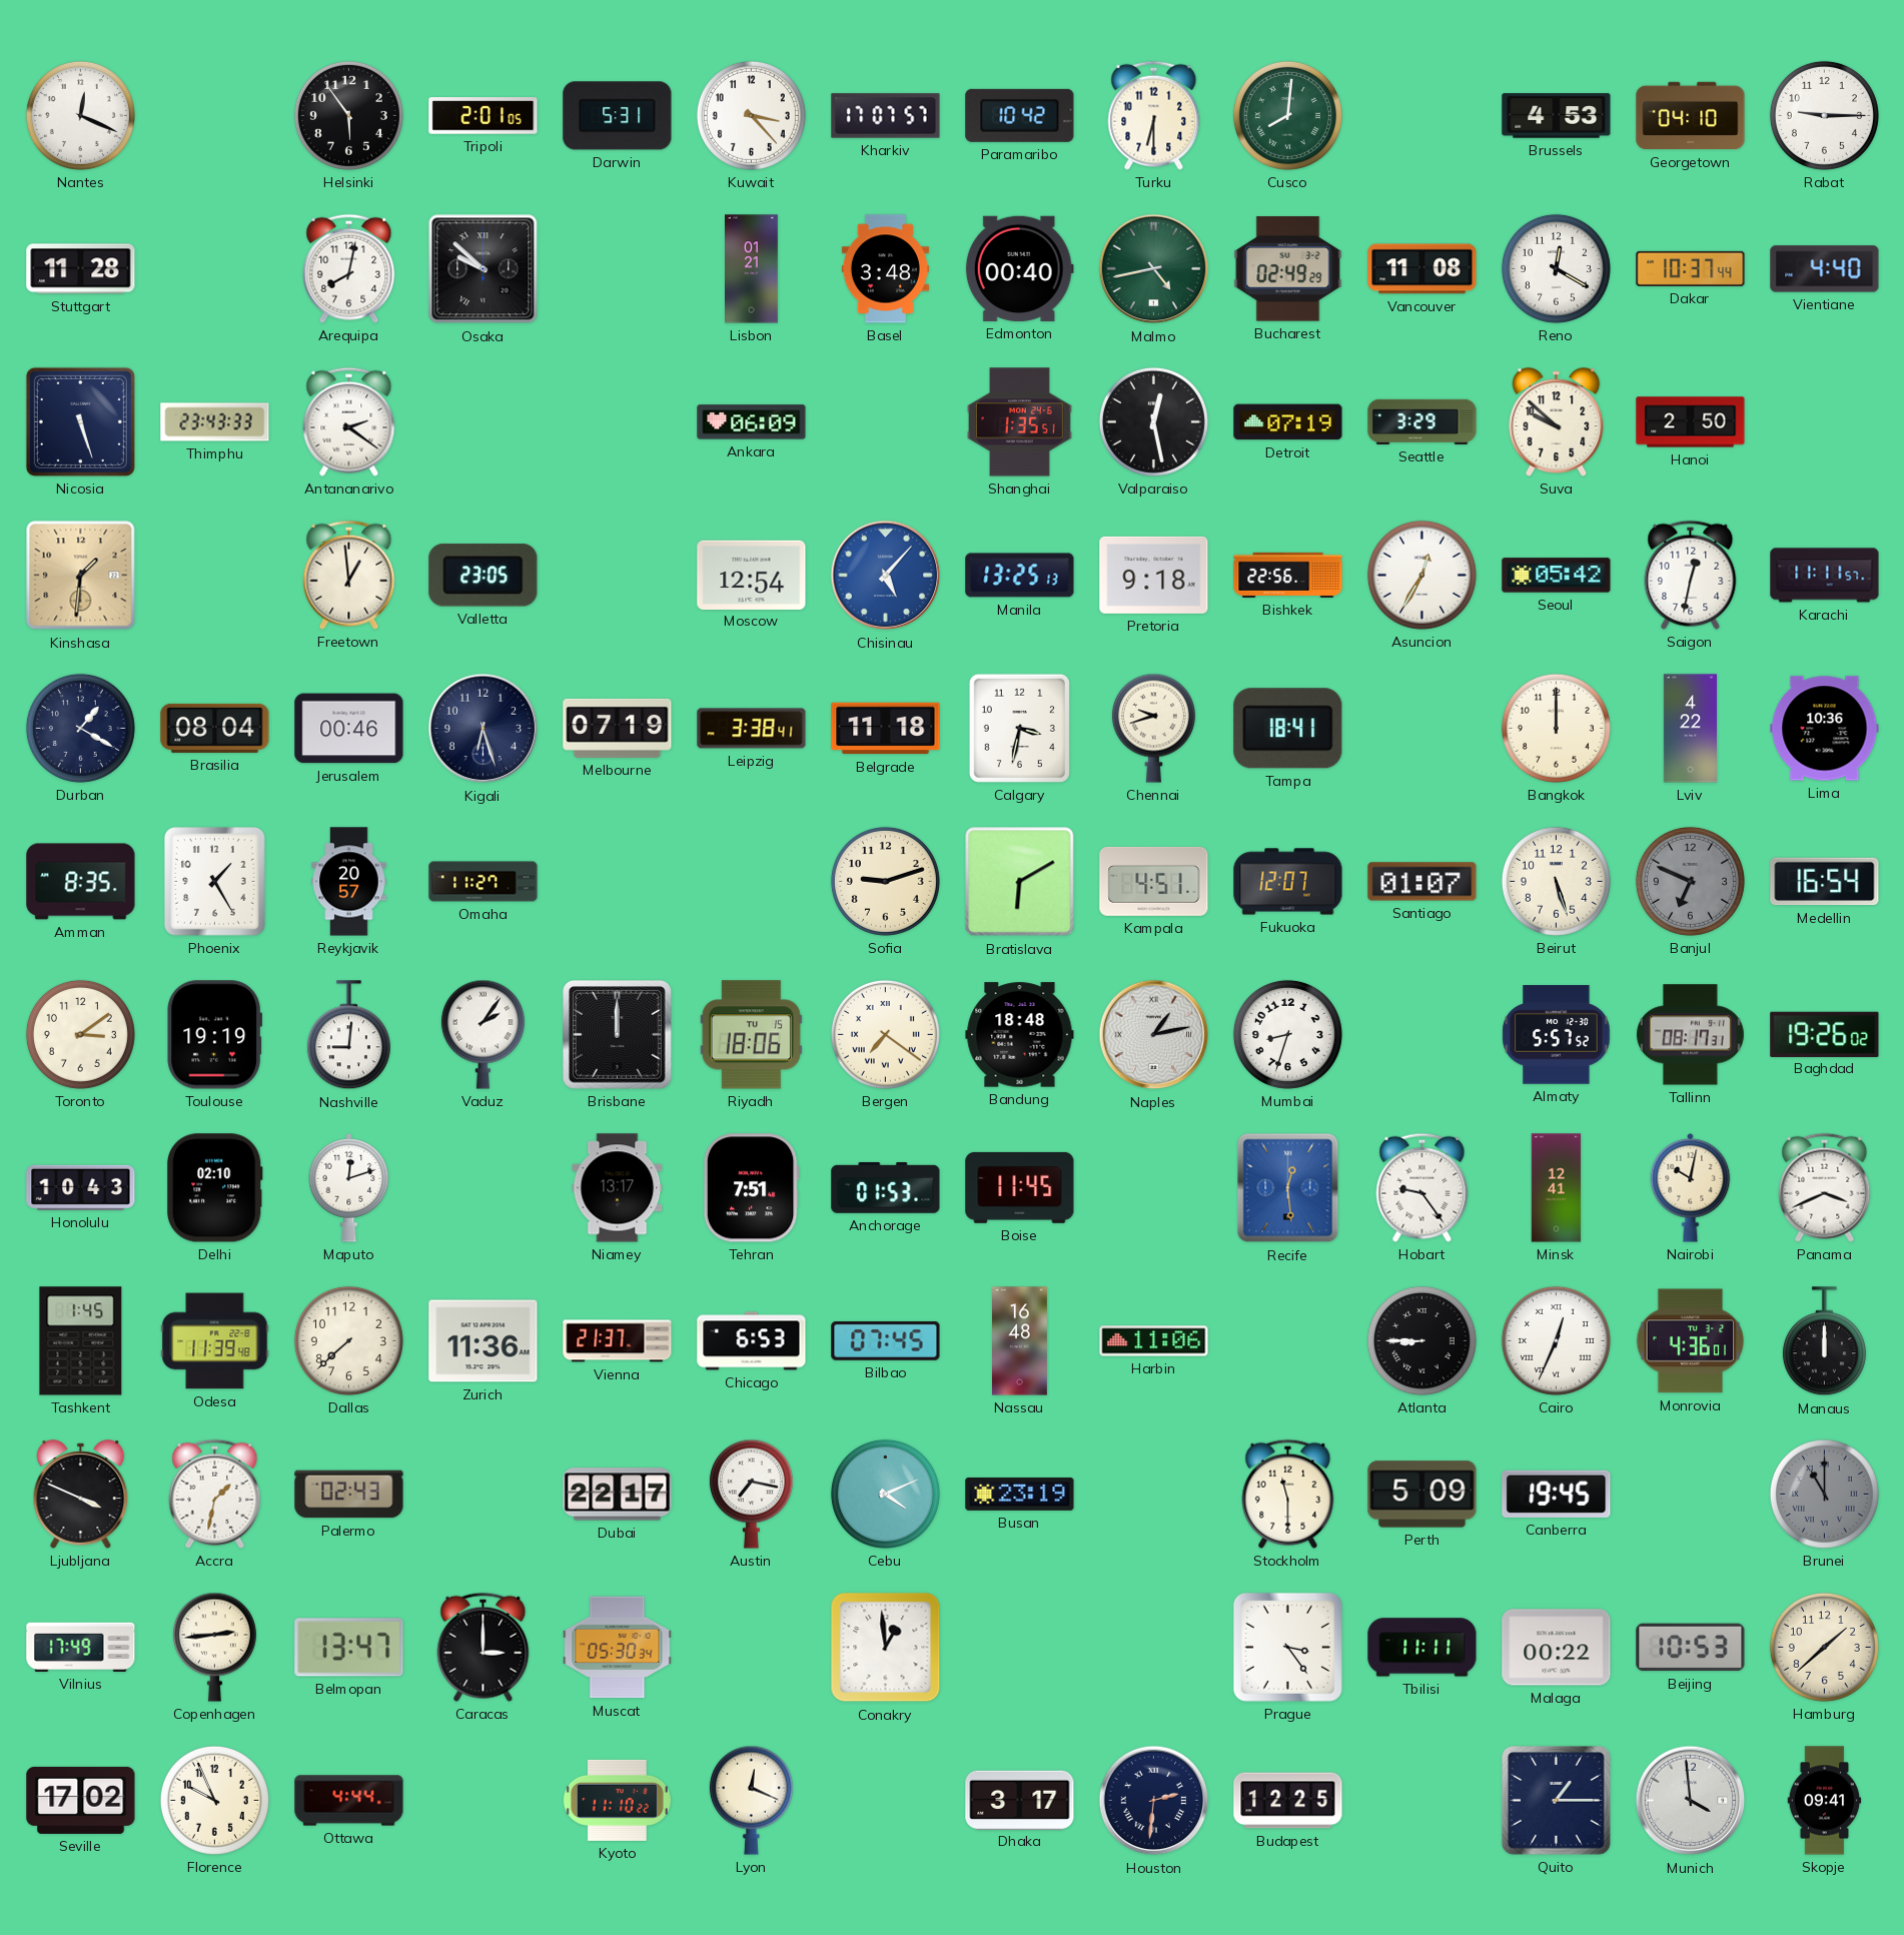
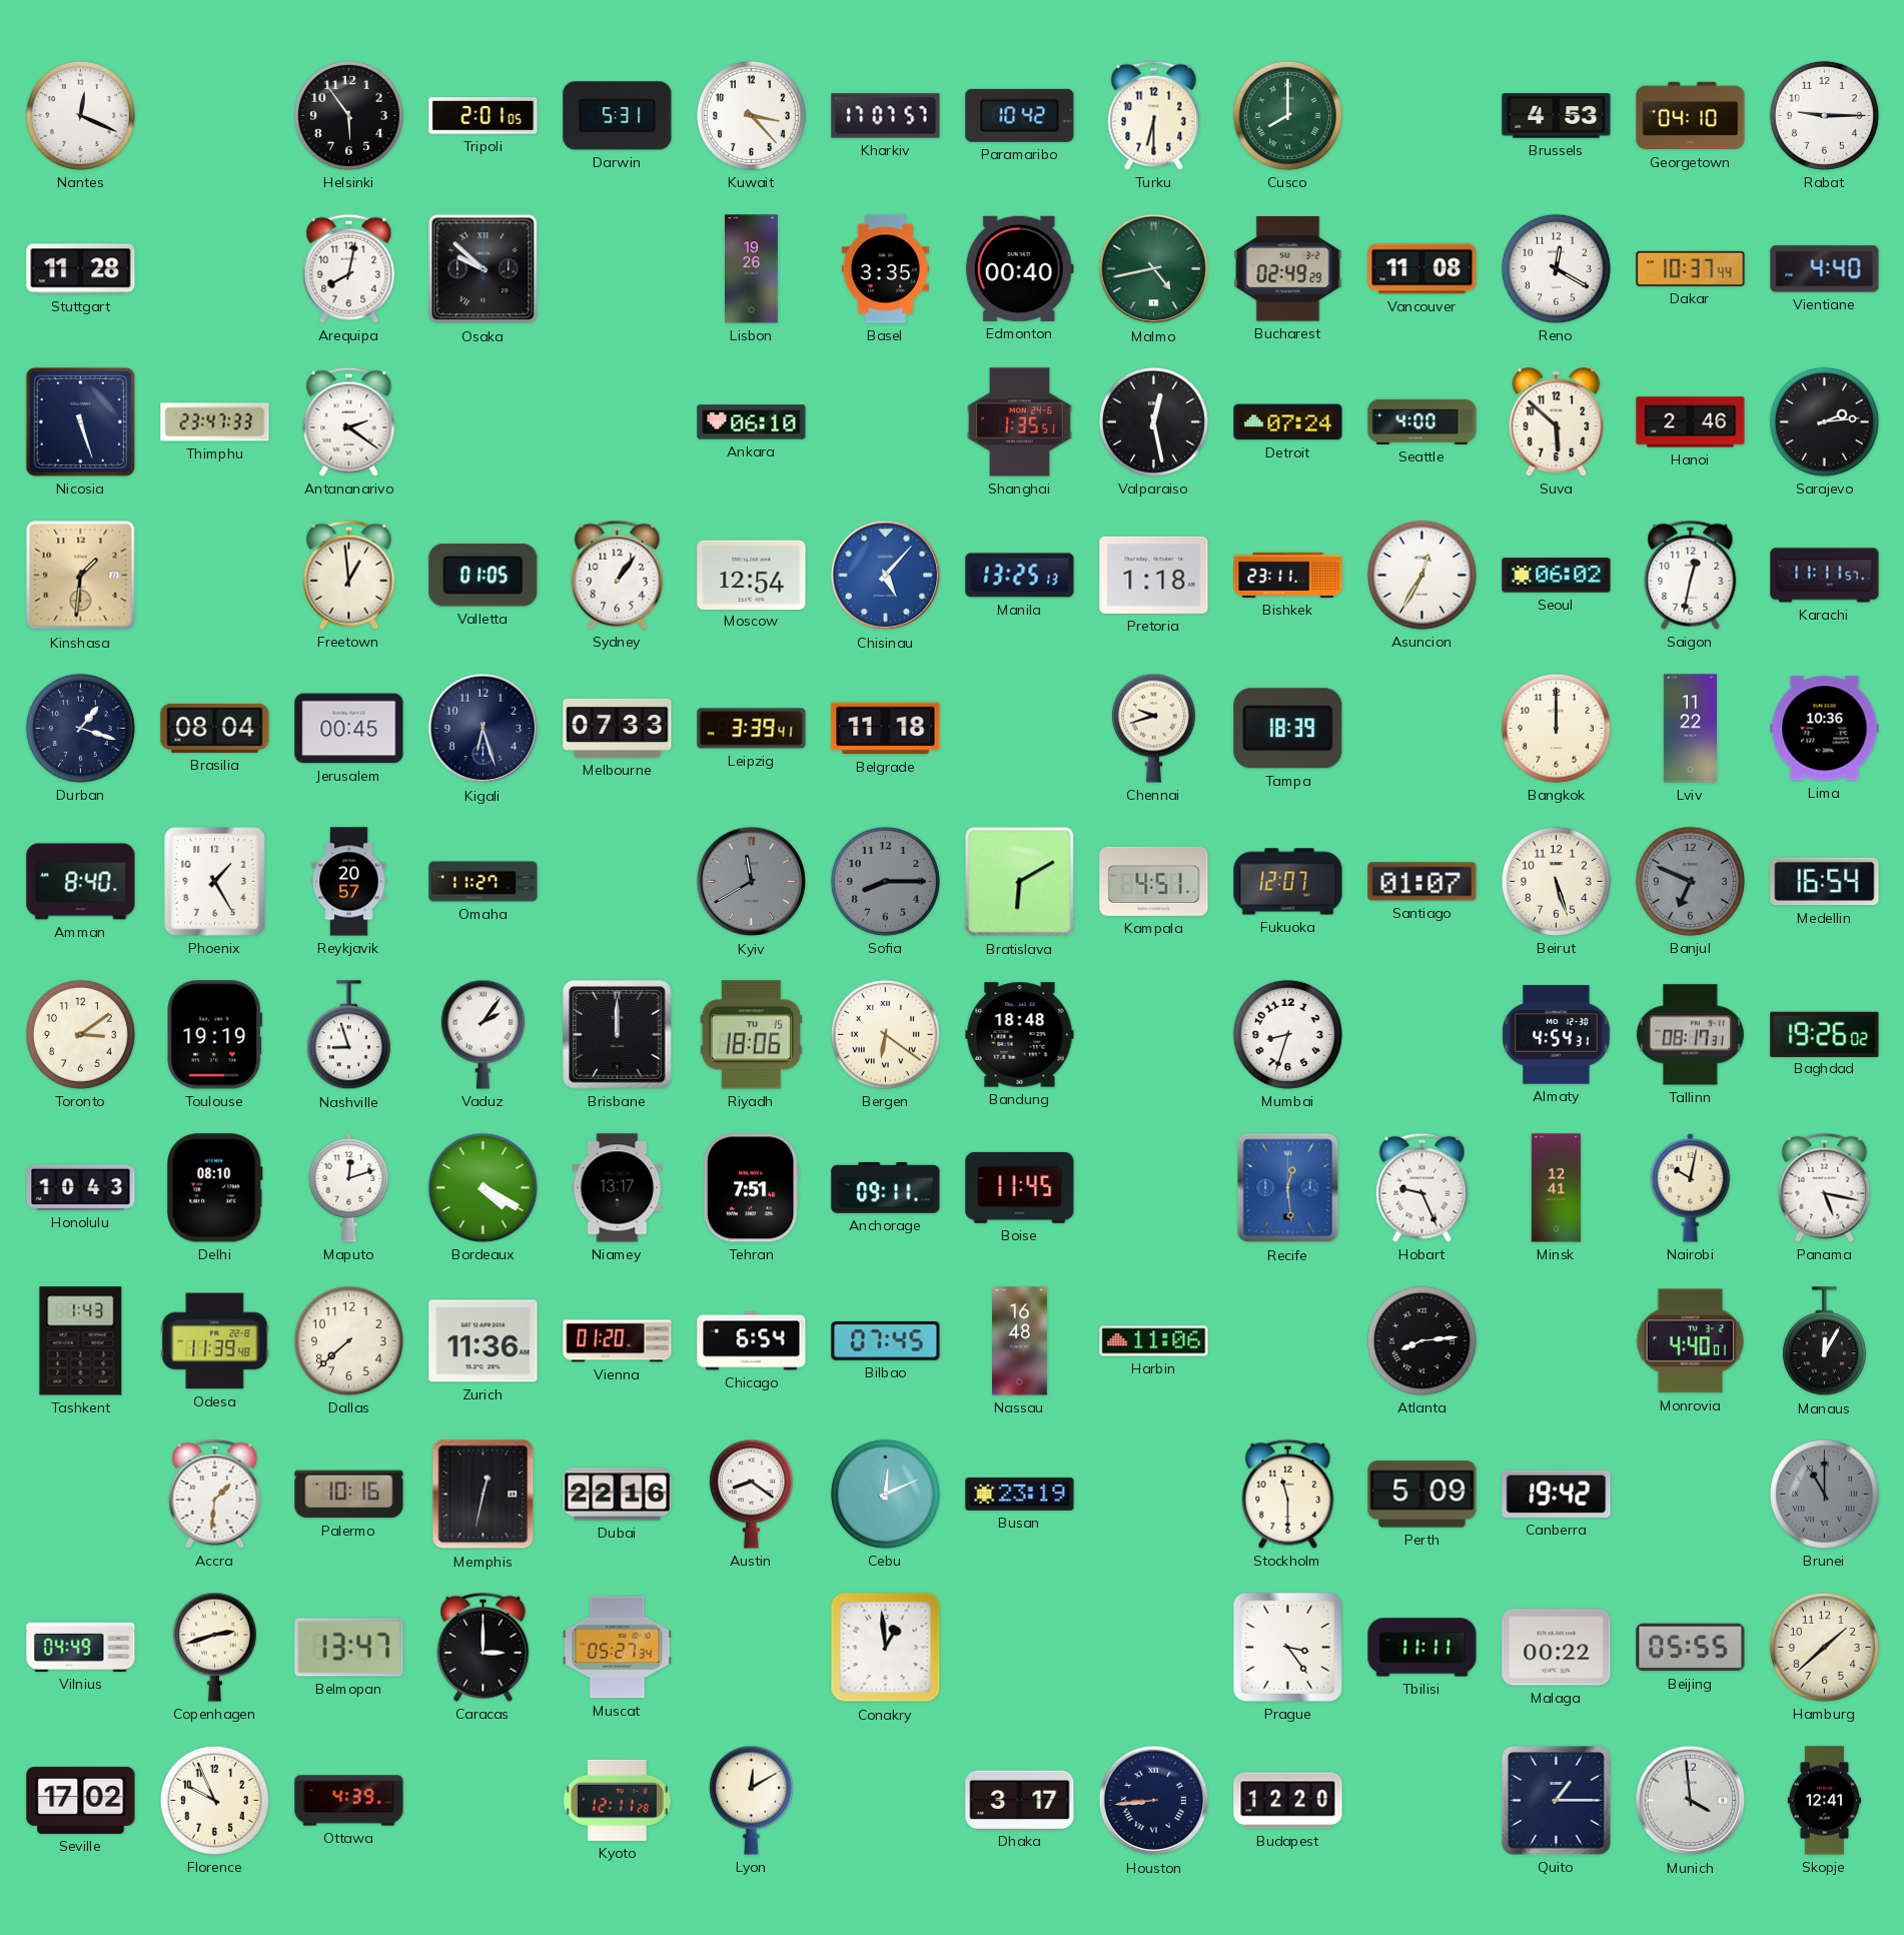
Cusco: 8:01 -> 8:00
Lisbon: 01:21 -> 19:26
Basel: 3:48 -> 3:35
Thimphu: 23:43 -> 23:47
Ankara: 06:09 -> 06:10
Detroit: 07:19 -> 07:24
Seattle: 3:29 -> 4:00
Suva: 9:52 -> 5:52
Hanoi: 2:50 -> 2:46
Sarajevo: none -> 2:14
Valletta: 23:05 -> 01:05
Sydney: none -> 1:06
Pretoria: 9:18 -> 1:18
Bishkek: 22:56 -> 23:11
Seoul: 05:42 -> 06:02
Durban: 1:20 -> 1:18
Jerusalem: 00:46 -> 00:45
Melbourne: 07:19 -> 07:33
Leipzig: 3:38 -> 3:39
Calgary: 3:32 -> none
Tampa: 18:41 -> 18:39
Lviv: 4:22 -> 11:22
Amman: 8:35 -> 8:40
Kyiv: none -> 11:40
Sofia: 9:12 -> 8:15
Sofia dial: cream -> grey
Nashville: 9:01 -> 8:57
Bergen: 7:21 -> 6:21
Naples: 1:13 -> none
Almaty: 5:57 -> 4:54
Delhi: 02:10 -> 08:10
Bordeaux: none -> 4:20
Anchorage: 01:53 -> 09:11
Hobart: 9:24 -> 9:26
Panama: 3:41 -> 5:17
Tashkent: 1:45 -> 1:43
Vienna: 21:37 -> 01:20
Chicago: 6:53 -> 6:54
Atlanta: 8:45 -> 8:14
Cairo: 12:34 -> none
Monrovia: 4:36 -> 4:40
Manaus: 12:00 -> 12:05
Ljubljana: 3:49 -> none
Accra: 1:32 -> 1:31
Palermo: 02:43 -> 10:16
Memphis: none -> 12:32
Dubai: 22:17 -> 22:16
Austin: 7:17 -> 8:21
Cebu: 4:11 -> 12:11
Canberra: 19:45 -> 19:42
Vilnius: 17:49 -> 04:49
Copenhagen: 2:44 -> 2:42
Muscat: 05:30 -> 05:27
Beijing: 10:53 -> 05:55
Ottawa: 4:44 -> 4:39
Kyoto: 11:10 -> 12:11
Lyon: 12:19 -> 12:10
Houston: 2:31 -> 8:44
Budapest: 12:25 -> 12:20
Skopje: 09:41 -> 12:41
